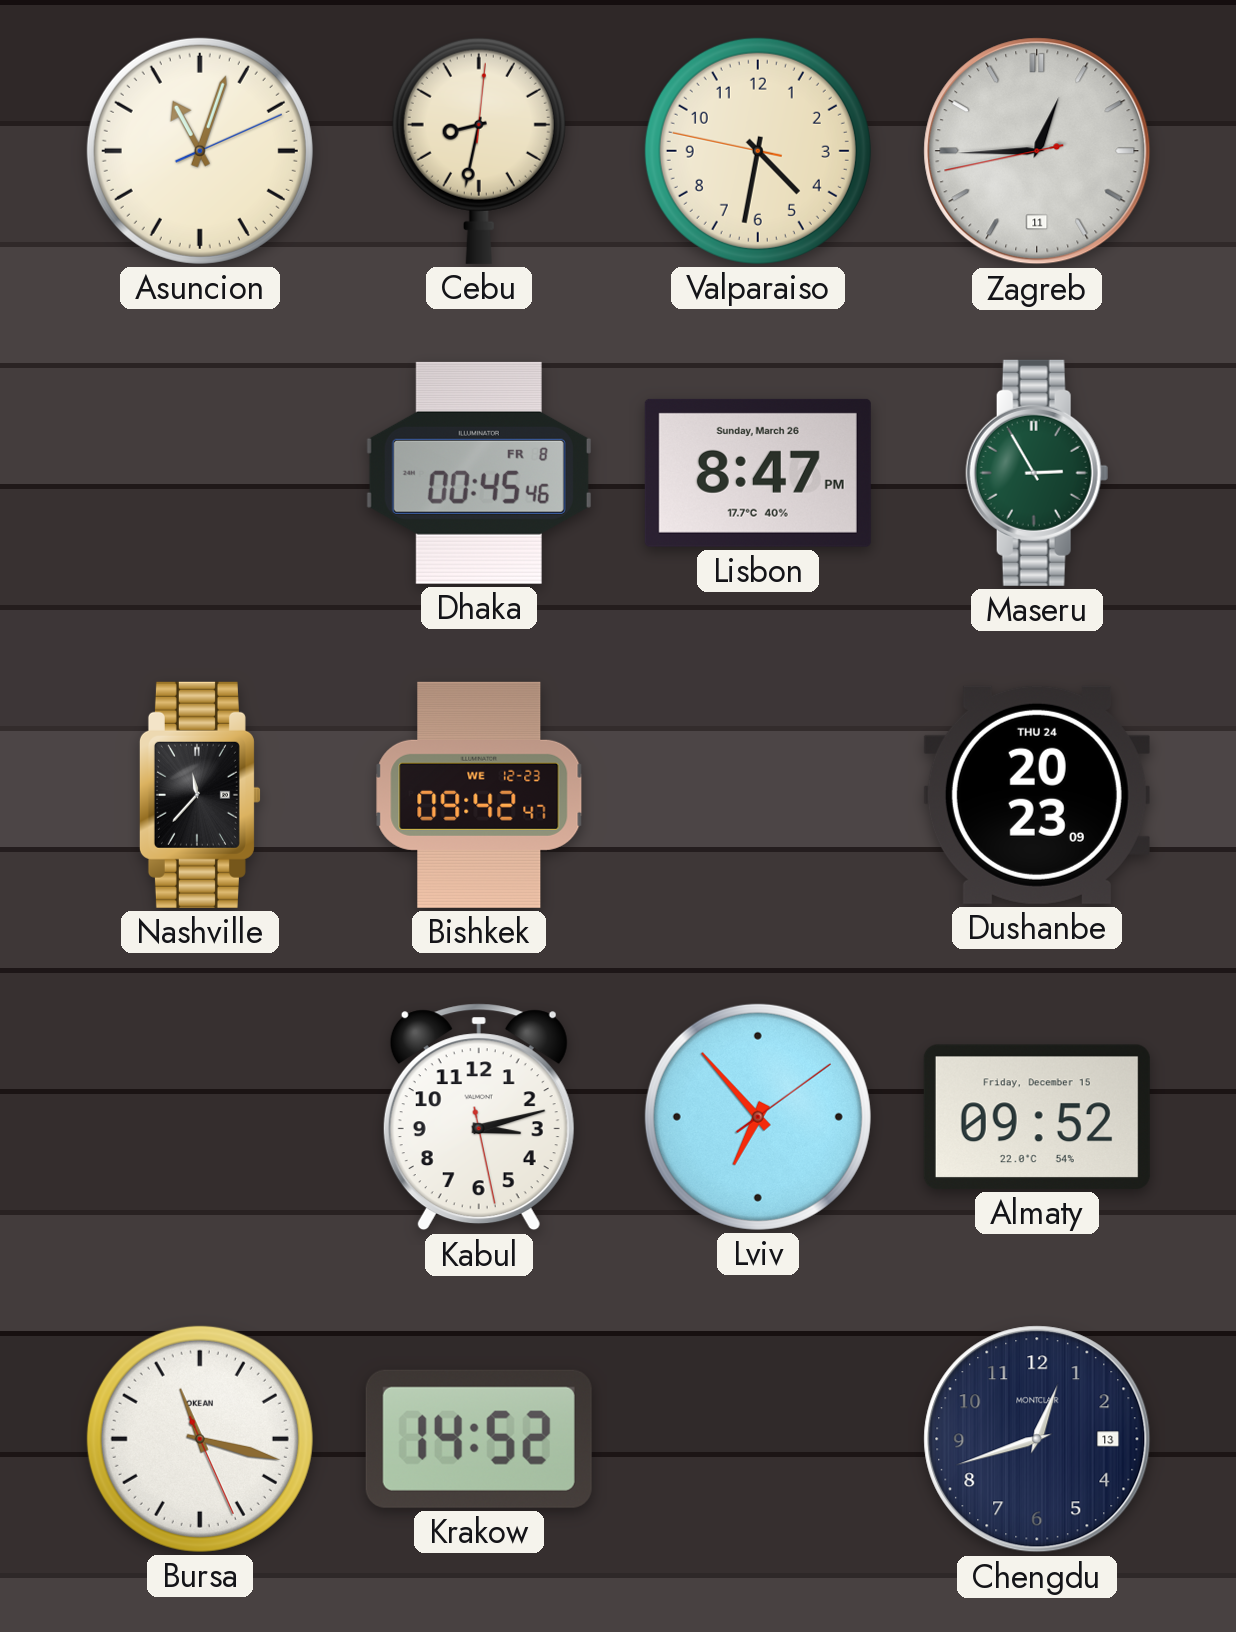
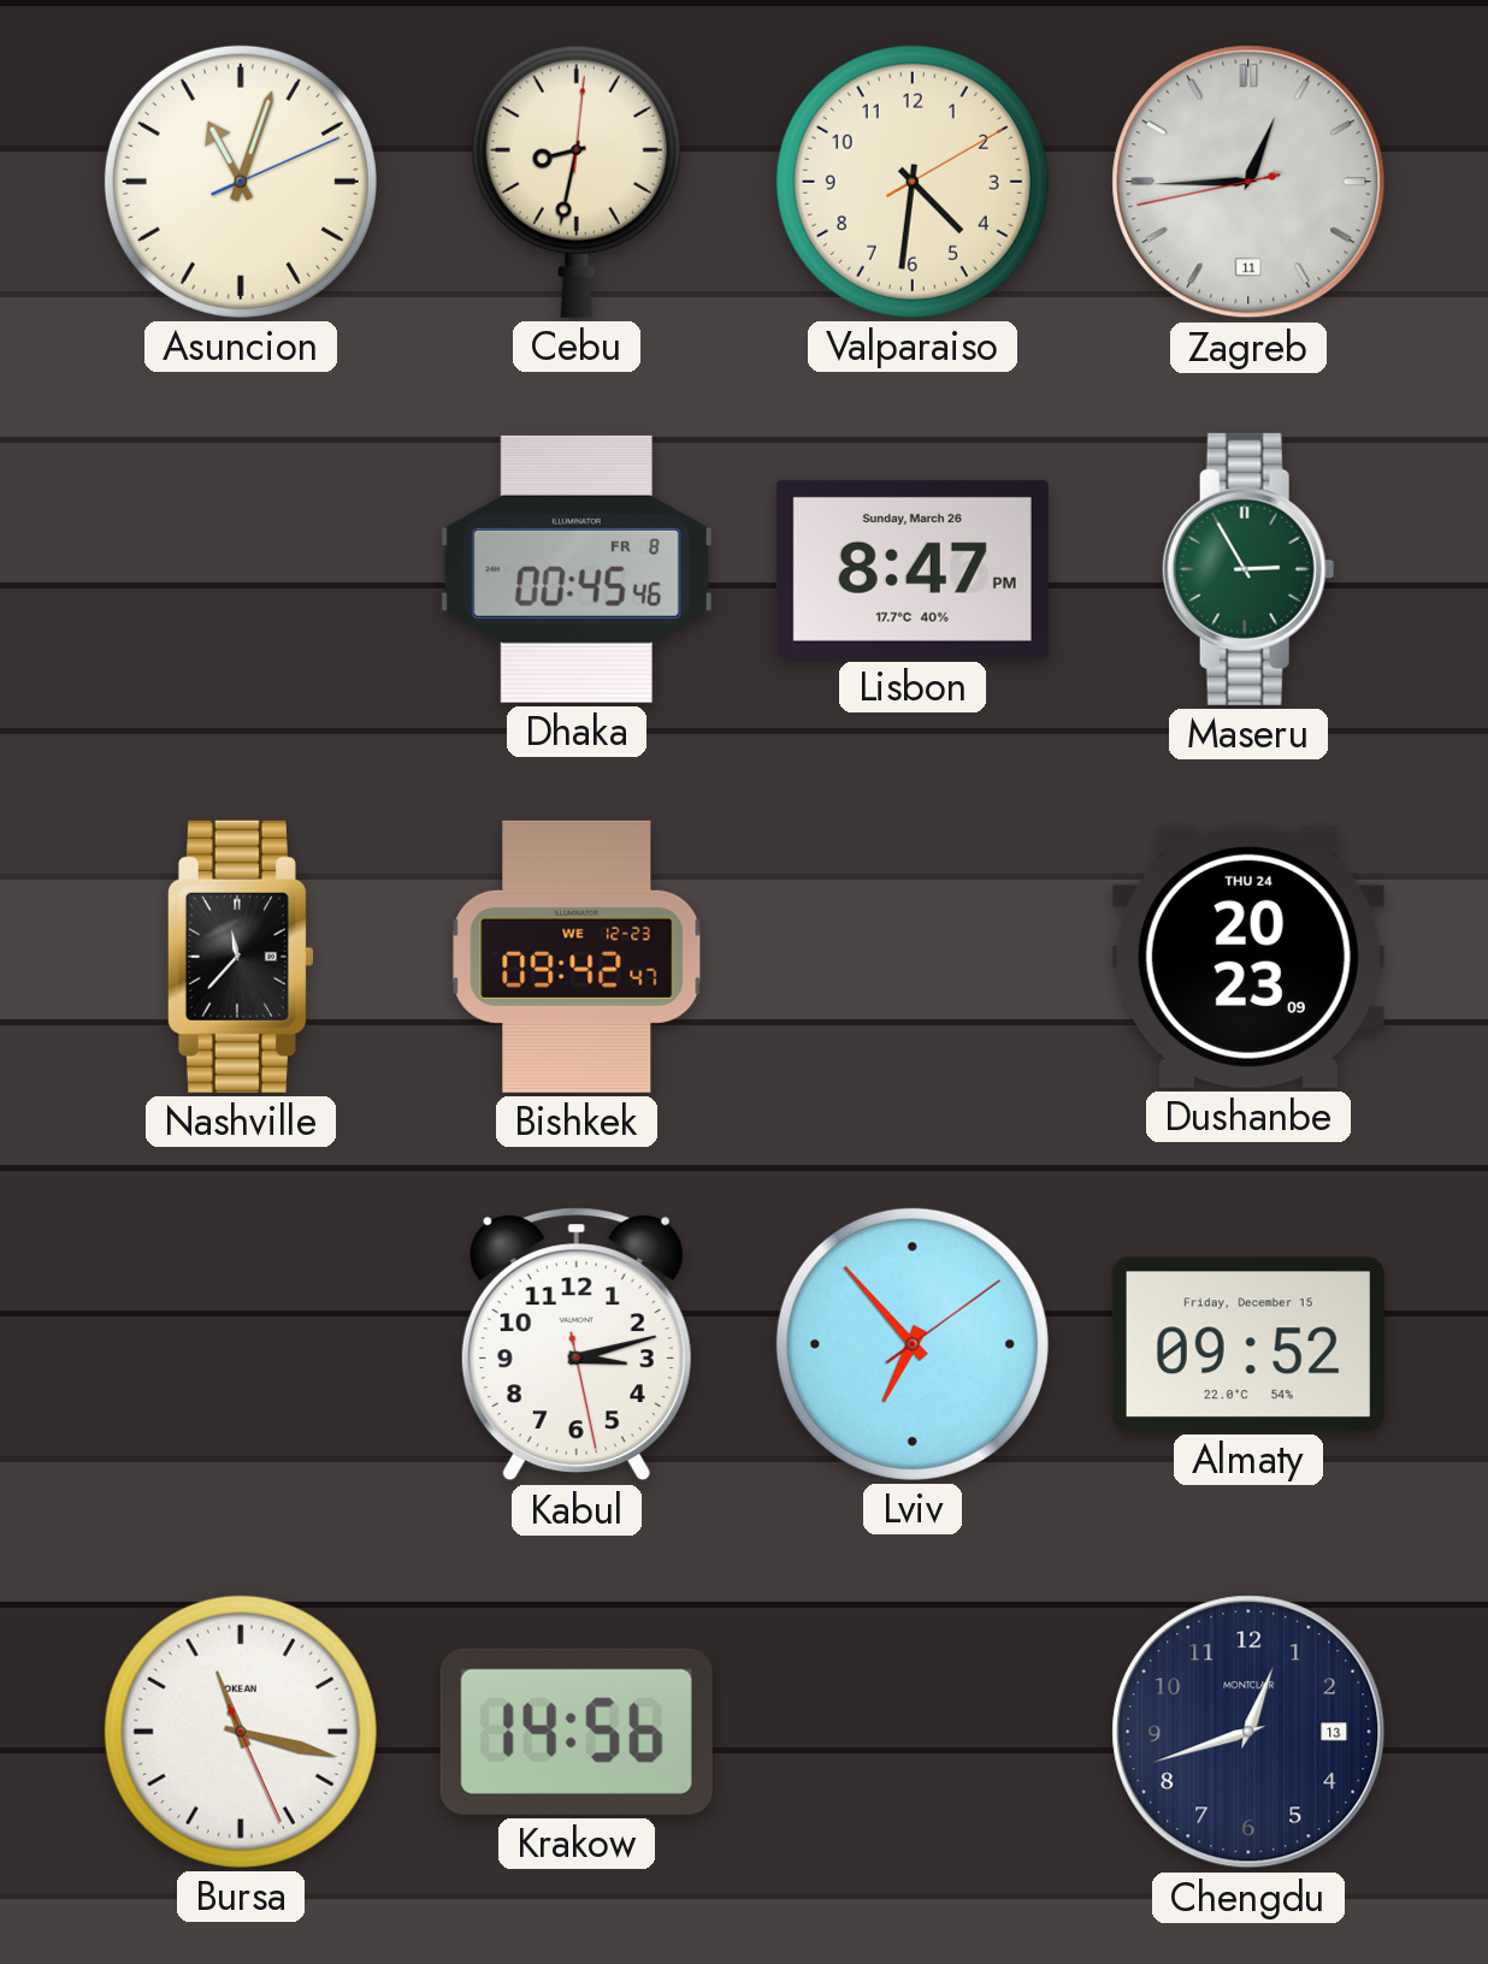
Valparaiso: 4:31:47 -> 4:31:10
Krakow: 14:52 -> 14:56
